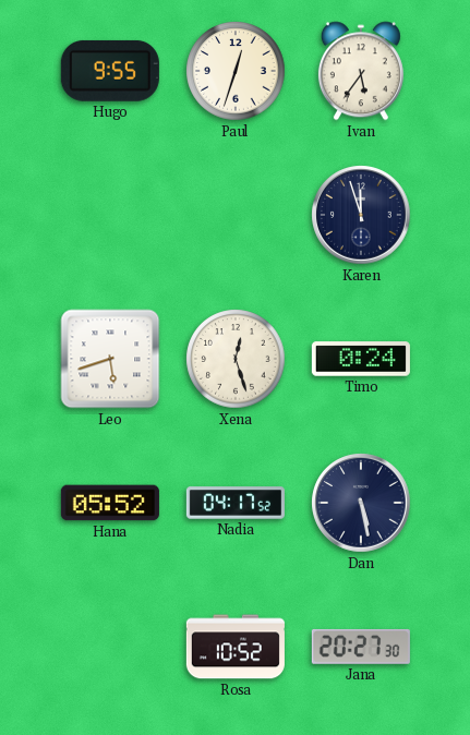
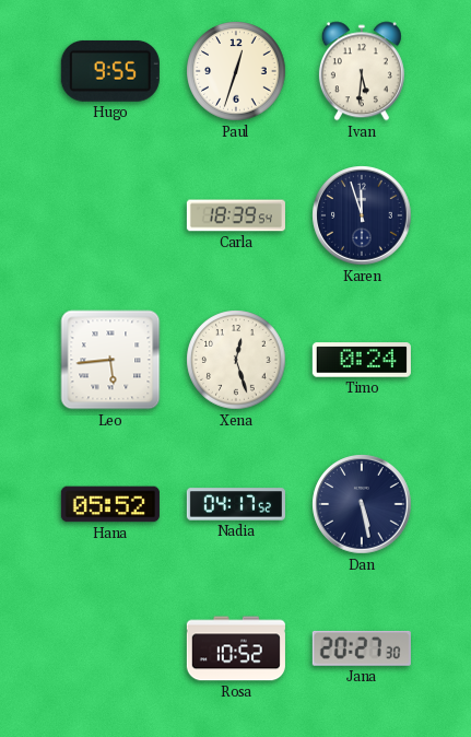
Ivan: 5:36 -> 5:31
Carla: none -> 18:39
Leo: 5:42 -> 5:44
